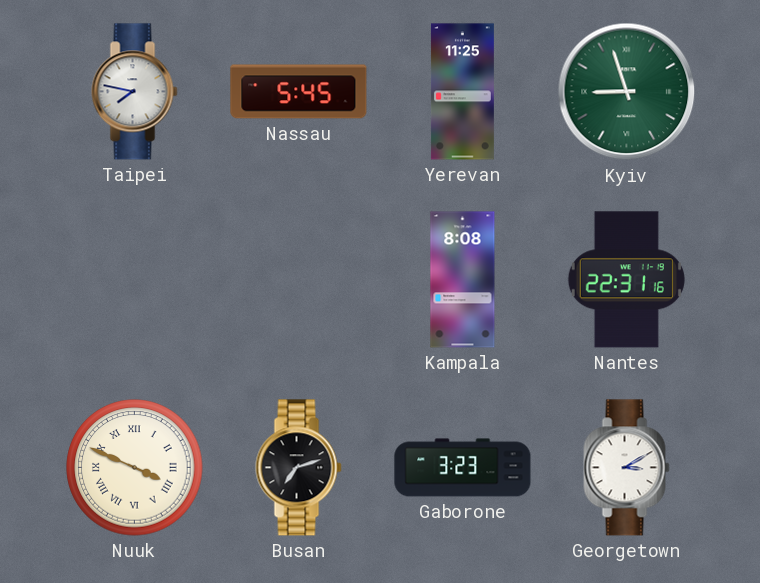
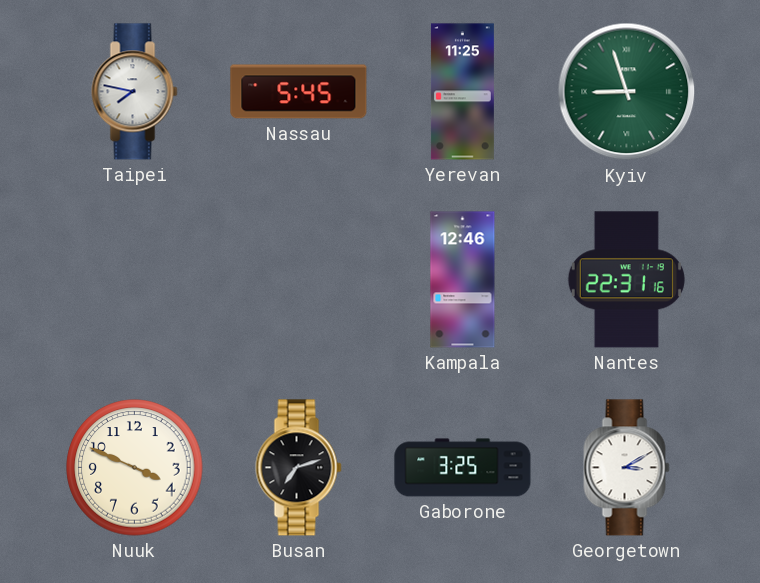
Kampala: 8:08 -> 12:46
Nuuk numerals: Roman -> Arabic
Gaborone: 3:23 -> 3:25
